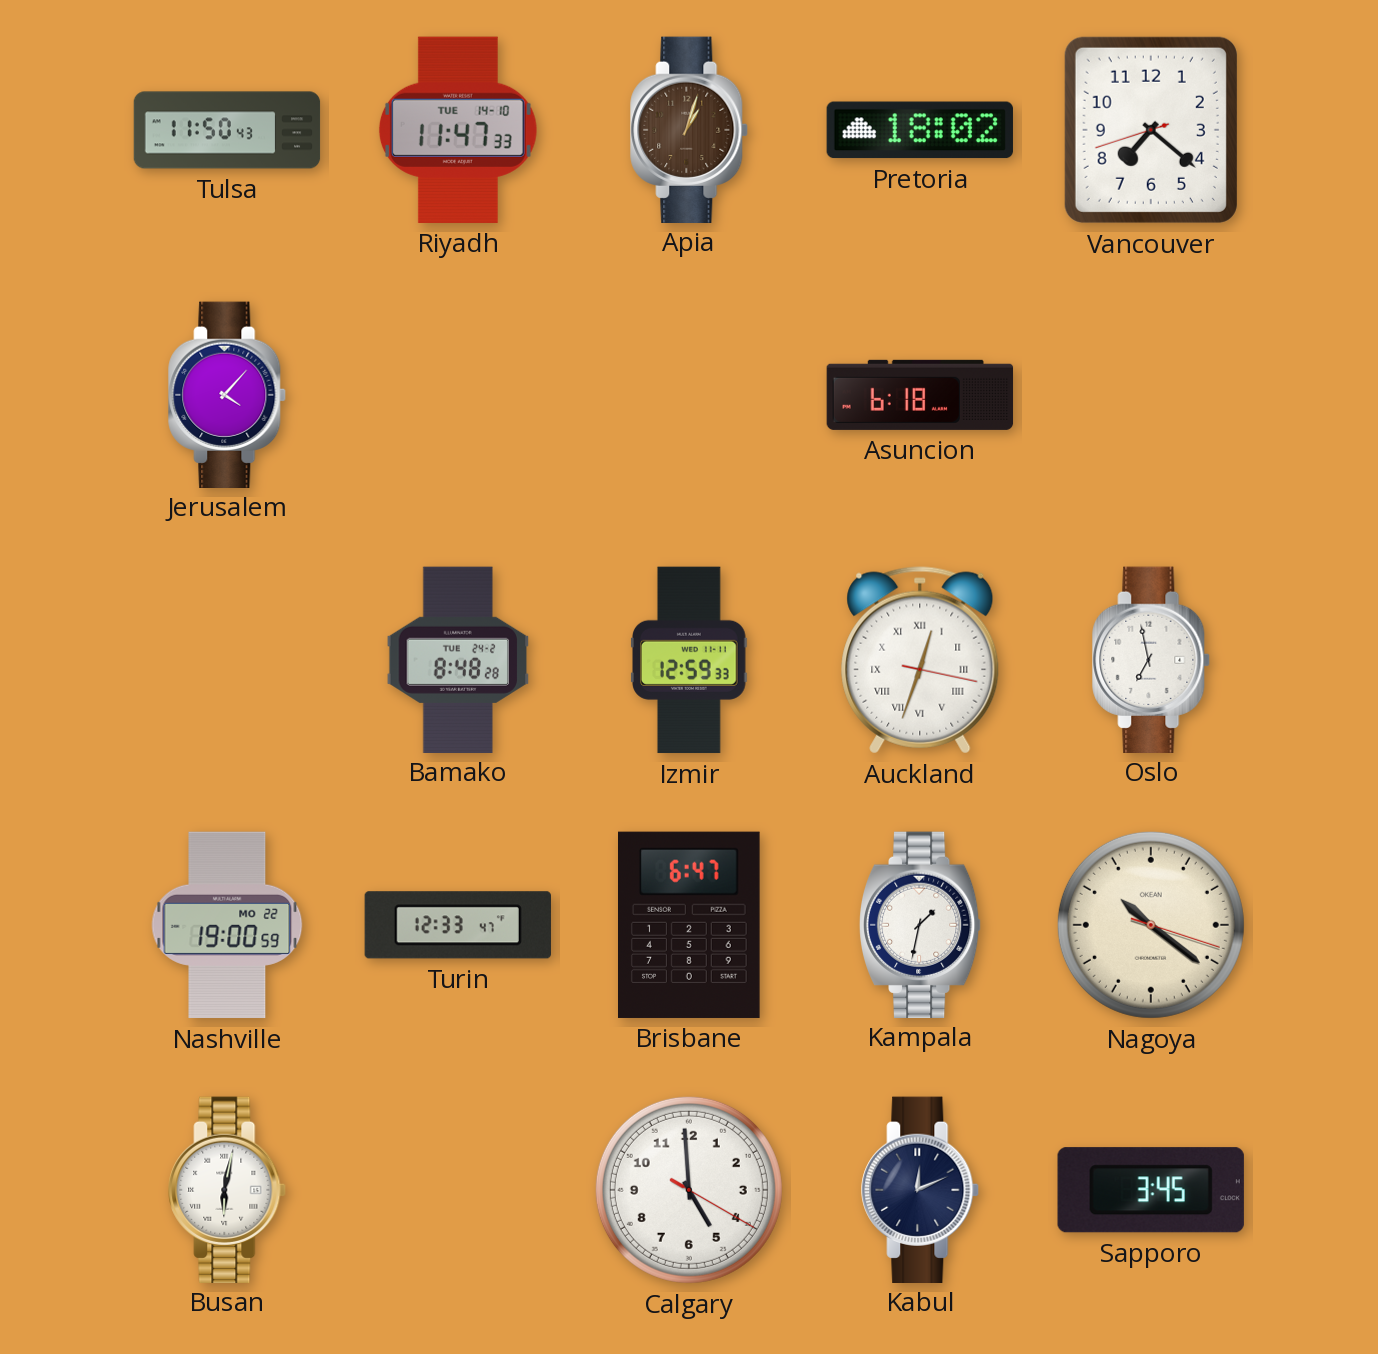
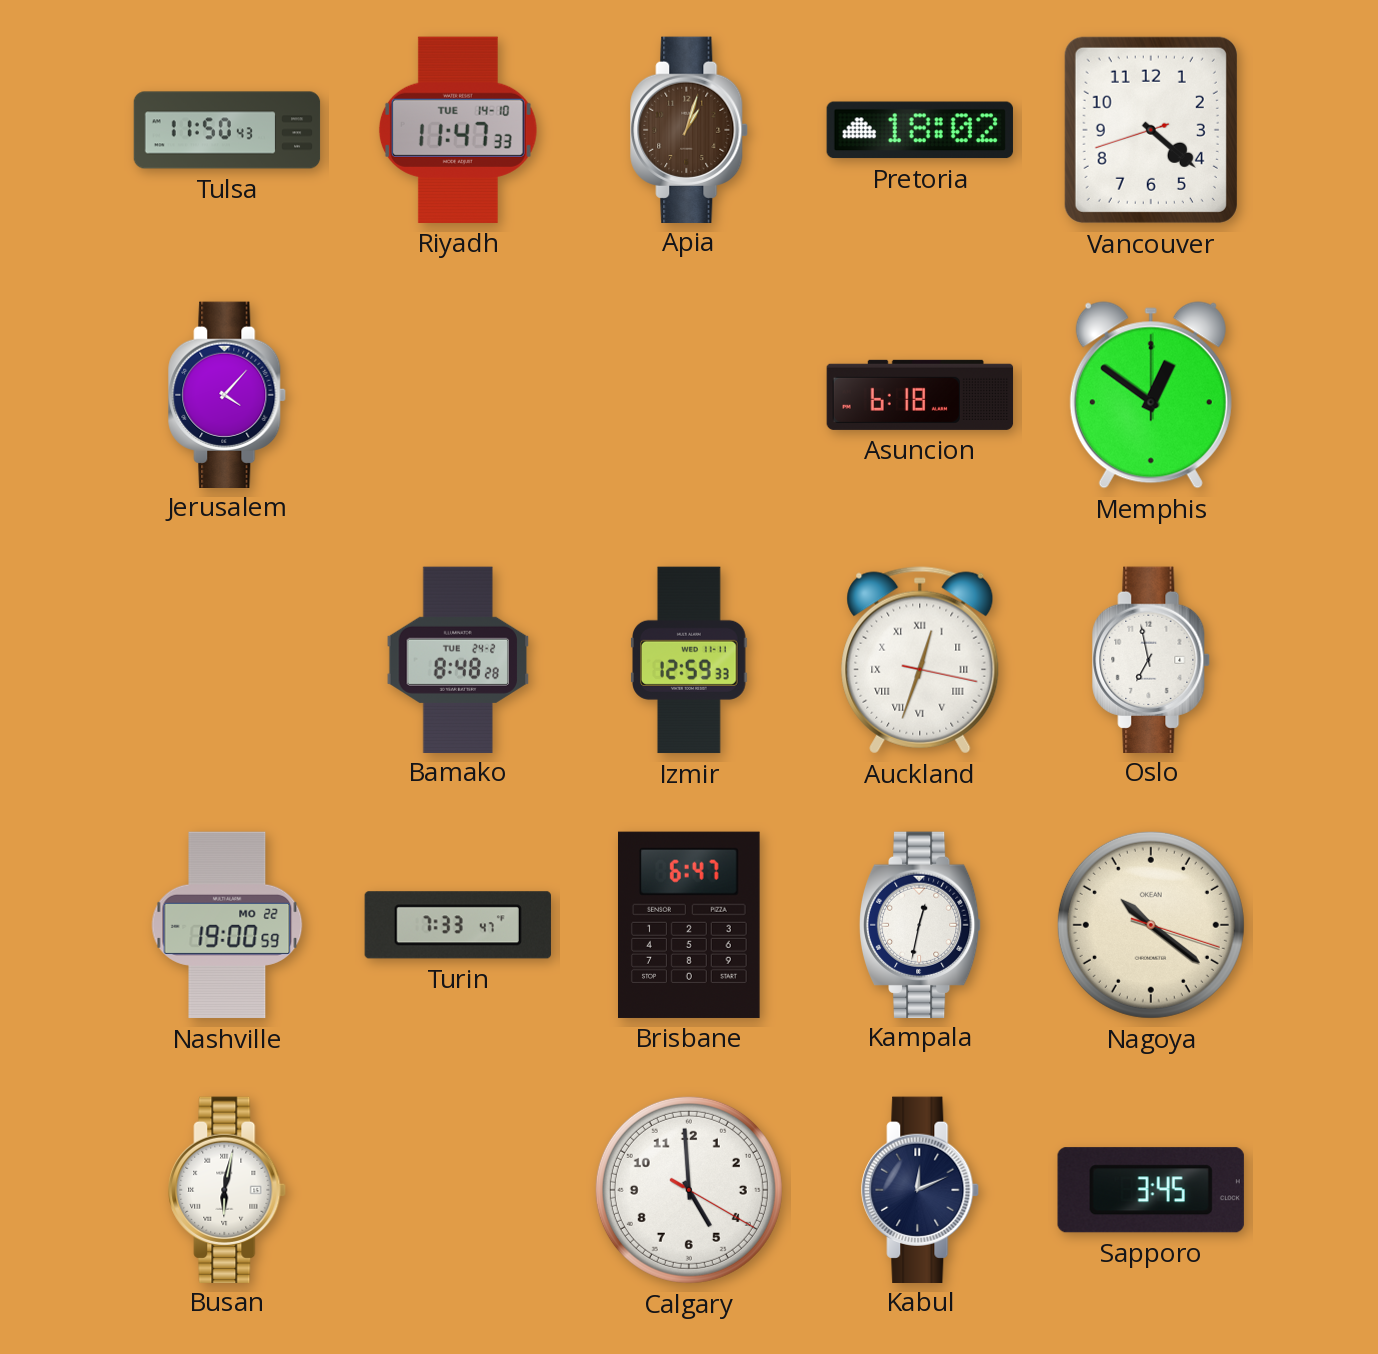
Vancouver: 7:21 -> 4:21
Memphis: none -> 12:51
Turin: 12:33 -> 7:33
Kampala: 1:32 -> 12:32
